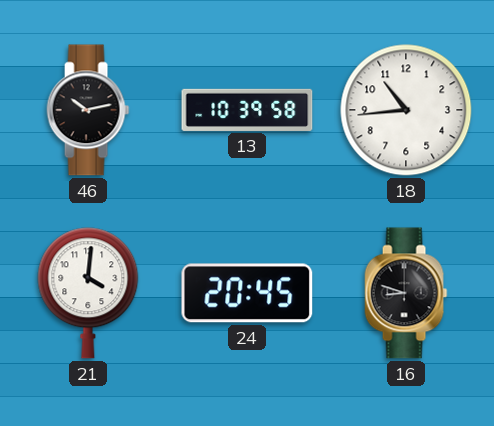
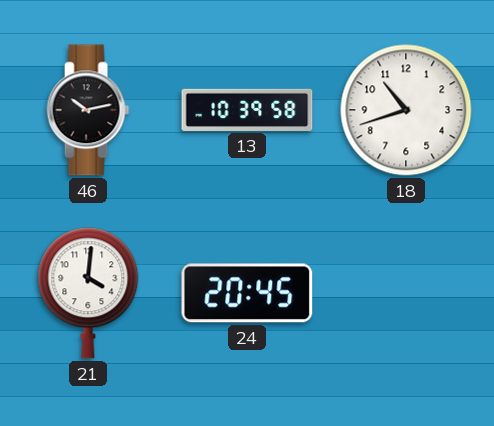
18: 10:44 -> 10:42
16: 8:48 -> none
